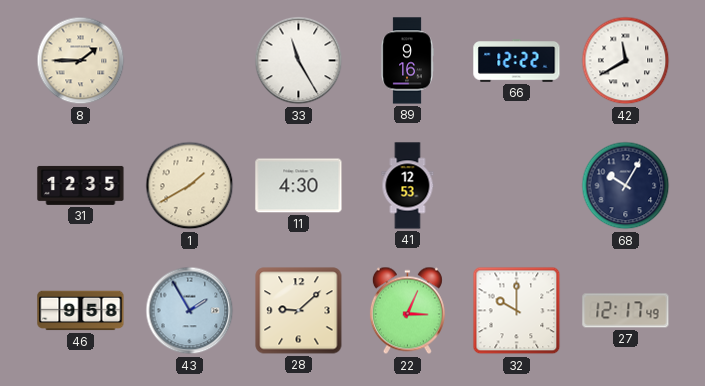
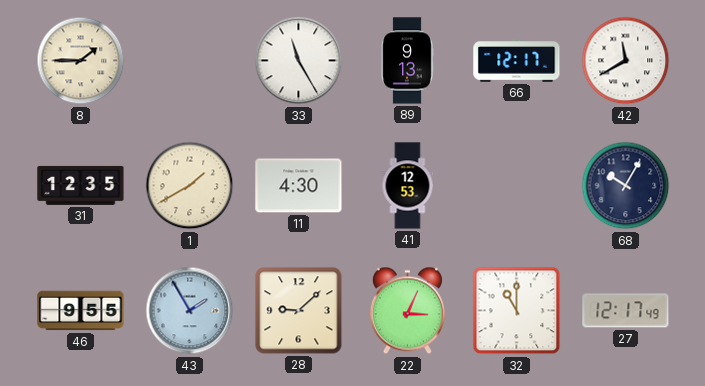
89: 9:16 -> 9:13
66: 12:22 -> 12:17
46: 9:58 -> 9:55
32: 10:00 -> 11:00
